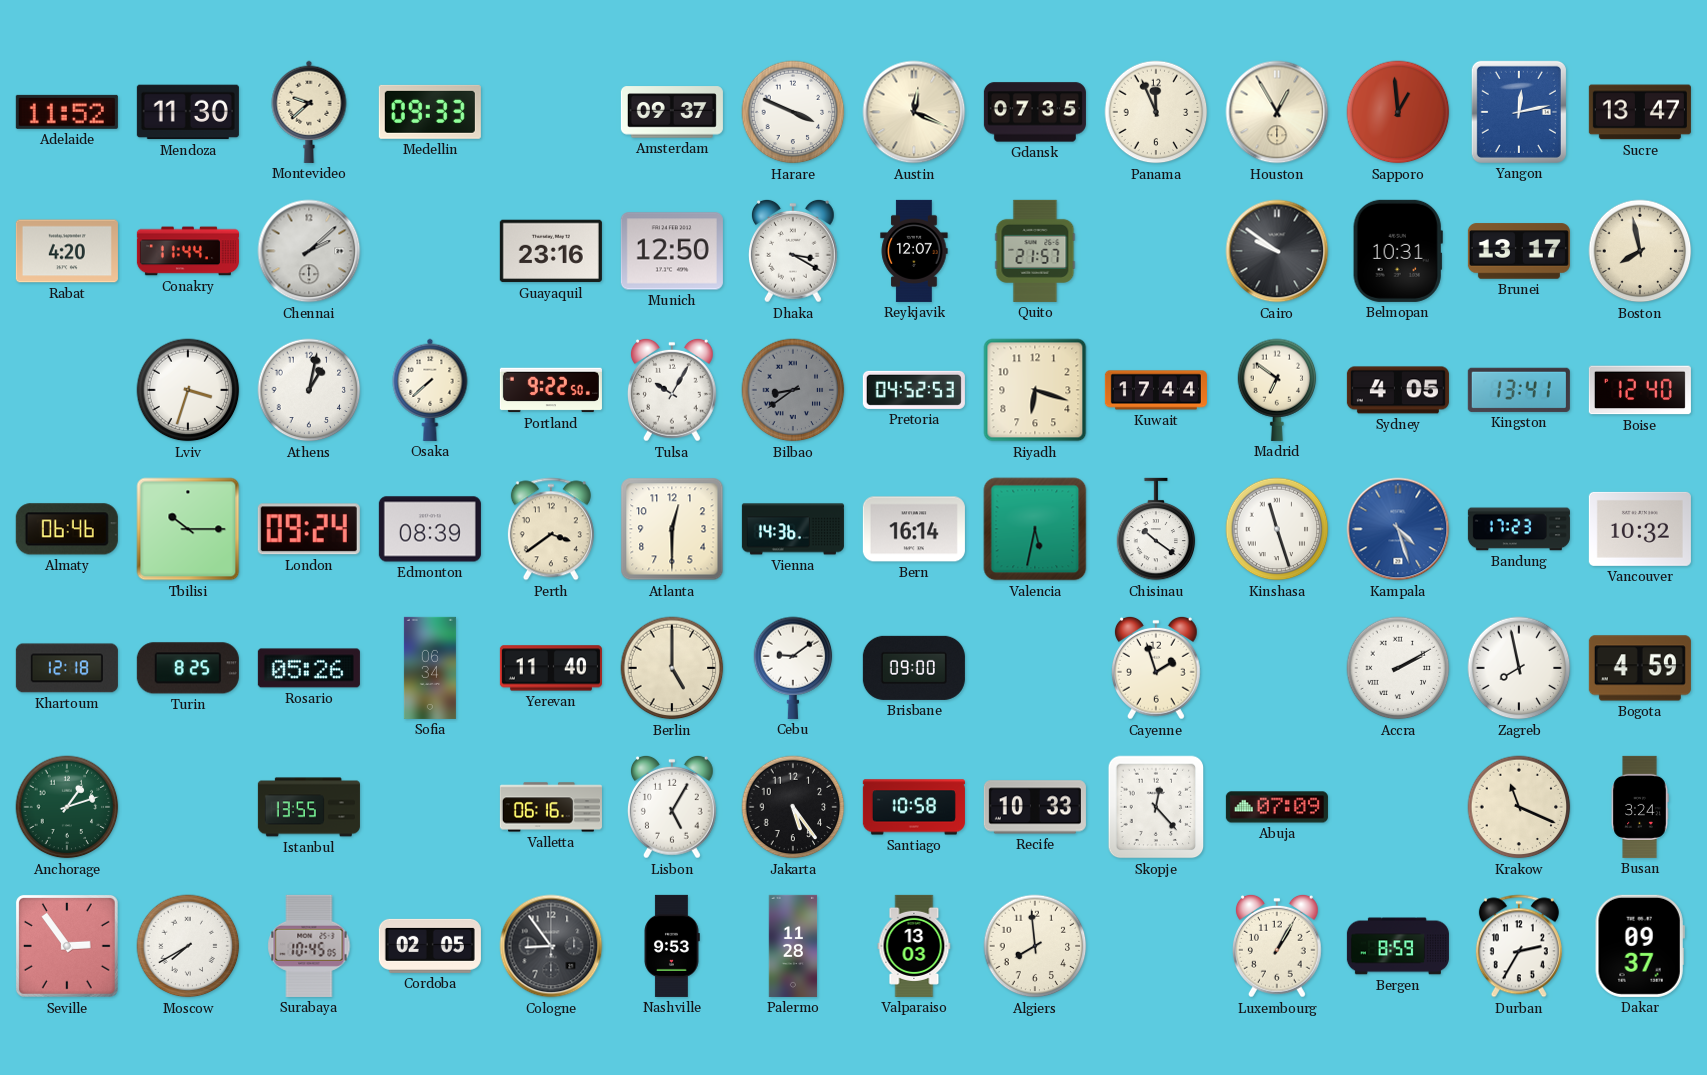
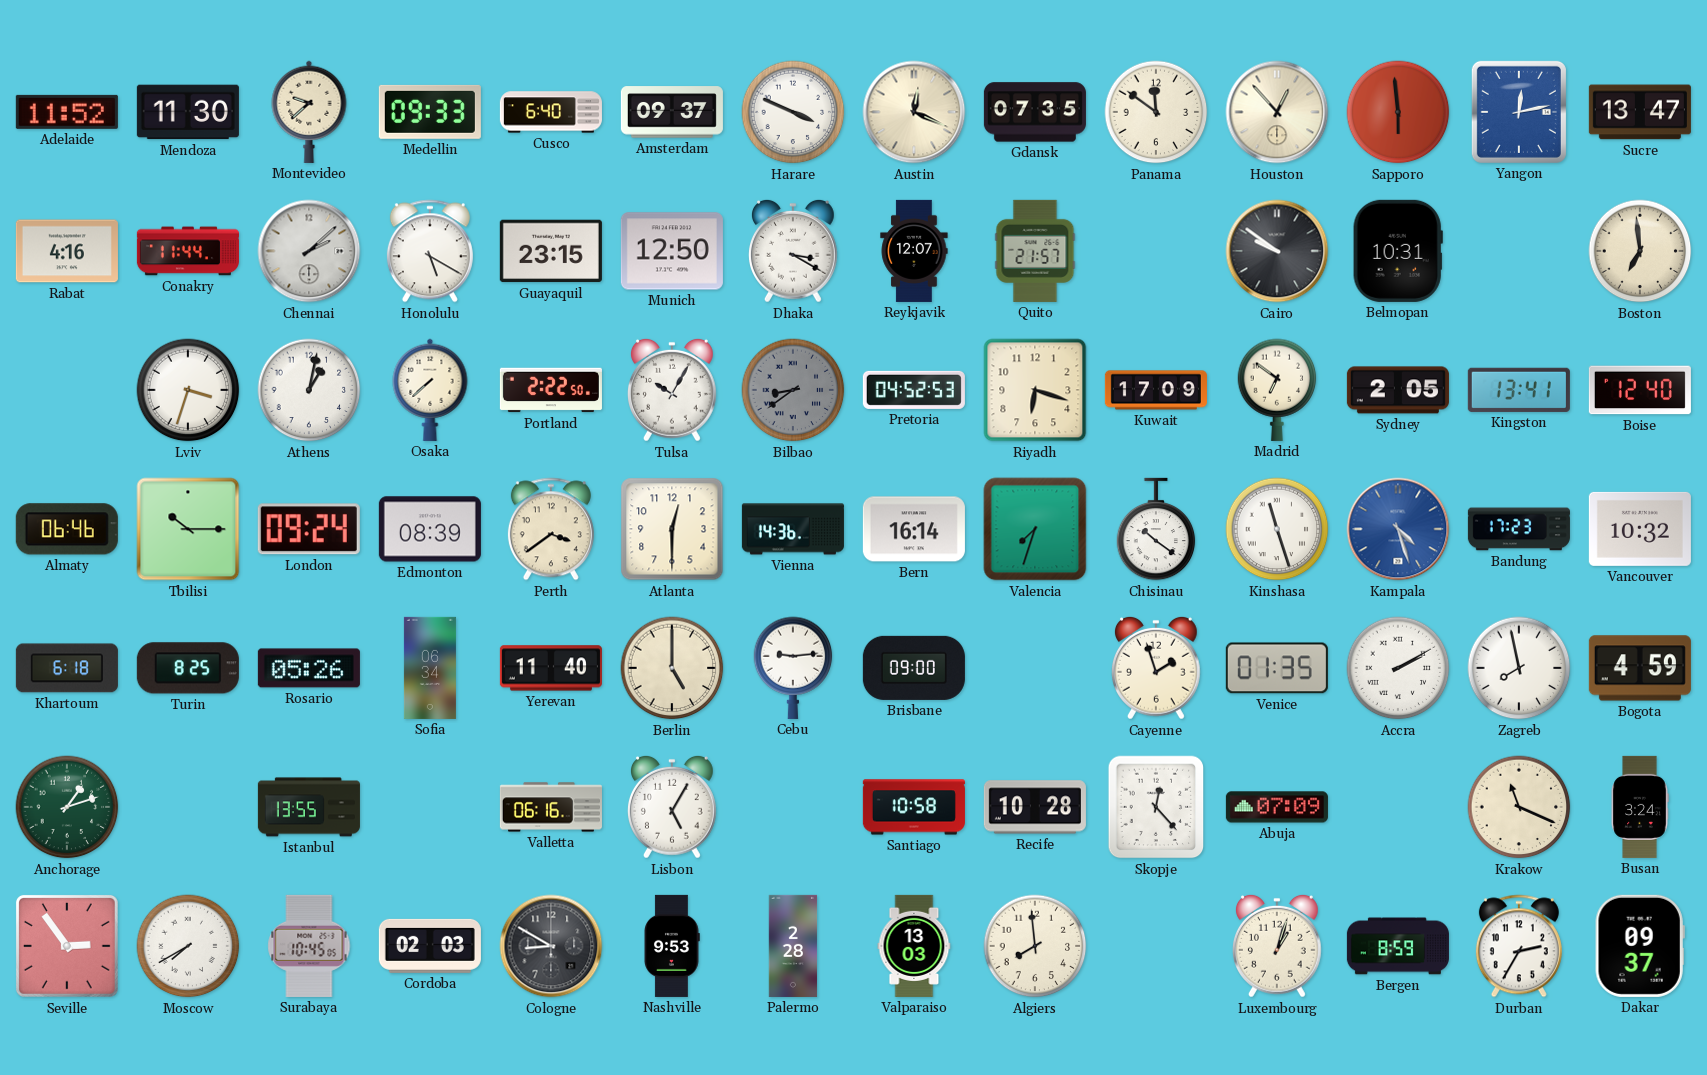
Cusco: none -> 6:40
Panama: 11:56 -> 11:51
Houston: 12:55 -> 12:53
Sapporo: 12:59 -> 5:59
Rabat: 4:20 -> 4:16
Honolulu: none -> 5:20
Guayaquil: 23:16 -> 23:15
Brunei: 13:17 -> none
Boston: 7:58 -> 6:59
Portland: 9:22 -> 2:22
Kuwait: 17:44 -> 17:09
Sydney: 4:05 -> 2:05
Valencia: 5:32 -> 7:33
Khartoum: 12:18 -> 6:18
Cebu: 9:09 -> 9:14
Venice: none -> 01:35
Jakarta: 5:24 -> none
Recife: 10:33 -> 10:28
Cordoba: 02:05 -> 02:03
Cologne: 8:54 -> 8:50
Palermo: 11:28 -> 2:28
Luxembourg: 1:05 -> 1:03
